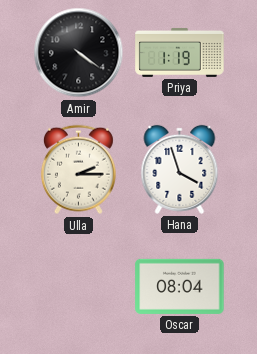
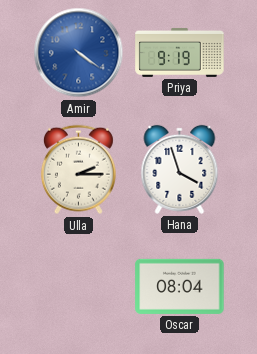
Amir dial: black -> blue
Priya: 1:19 -> 9:19
